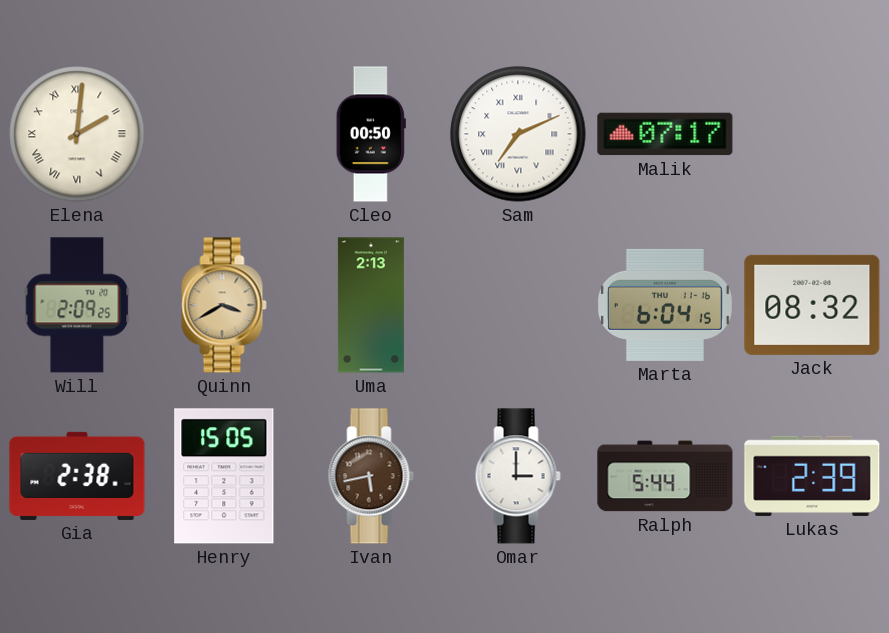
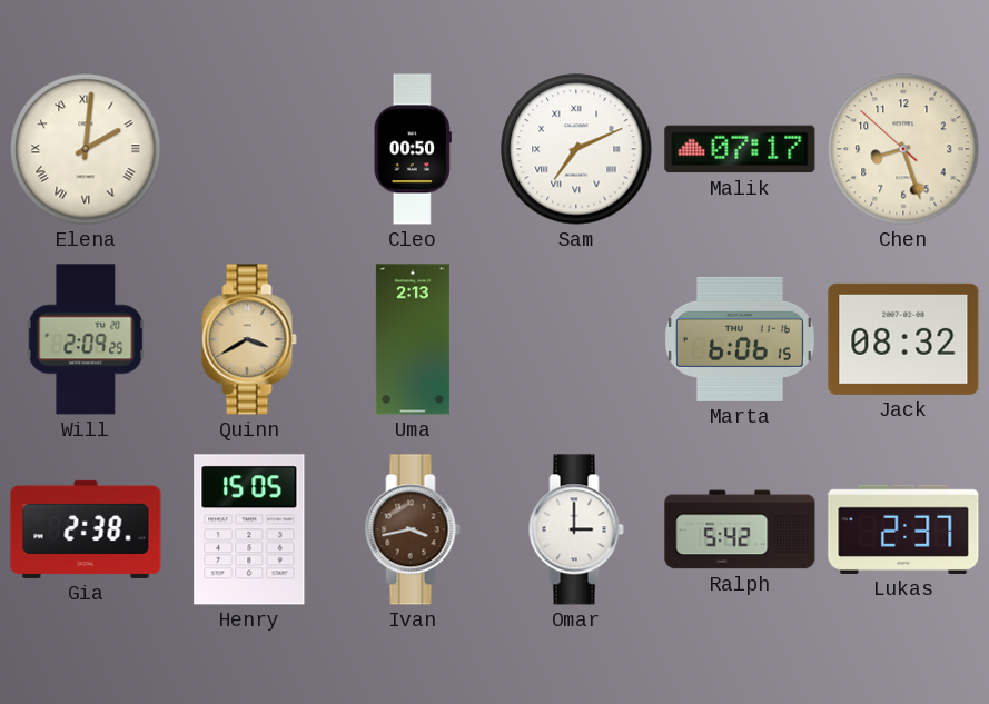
Chen: none -> 8:26
Marta: 6:04 -> 6:06
Ivan: 5:43 -> 3:43
Ralph: 5:44 -> 5:42
Lukas: 2:39 -> 2:37
